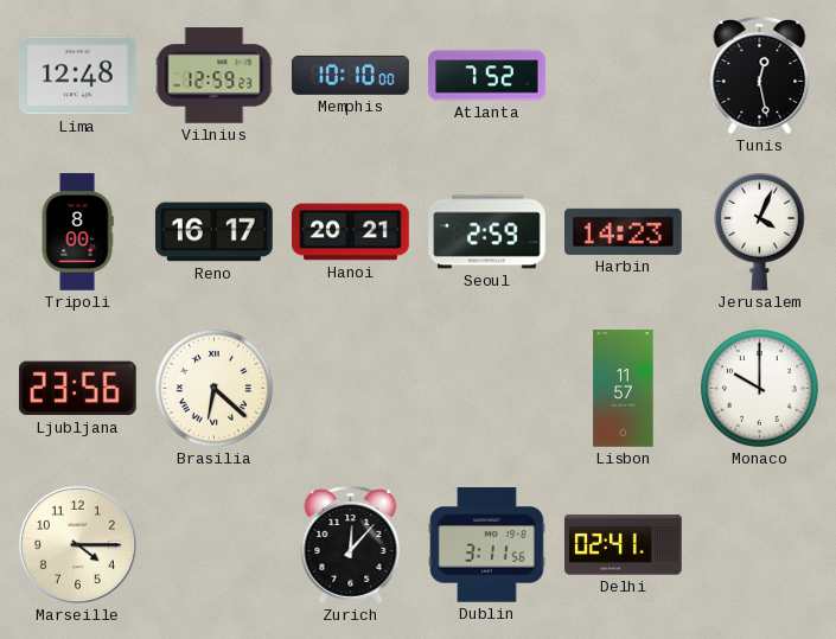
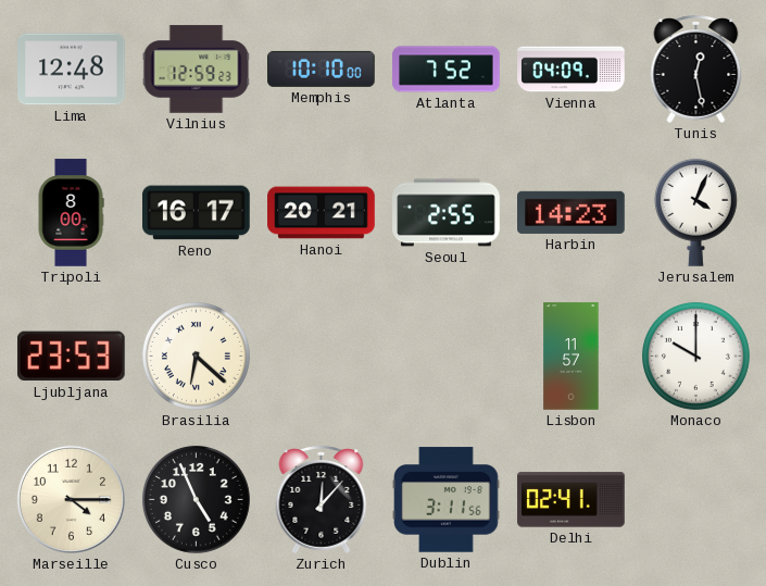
Vienna: none -> 04:09
Seoul: 2:59 -> 2:55
Ljubljana: 23:56 -> 23:53
Cusco: none -> 4:56
